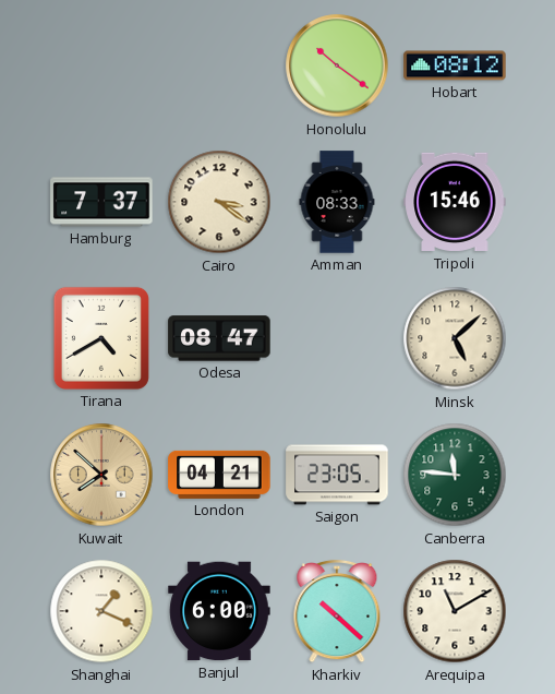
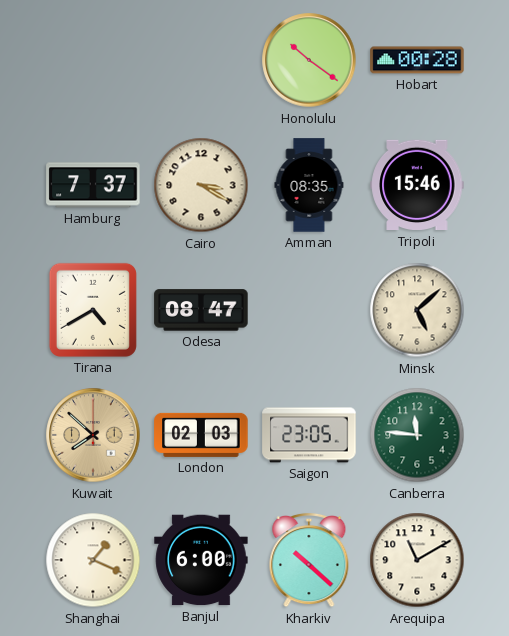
Hobart: 08:12 -> 00:28
Cairo: 3:21 -> 3:20
Amman: 08:33 -> 08:35
London: 04:21 -> 02:03
